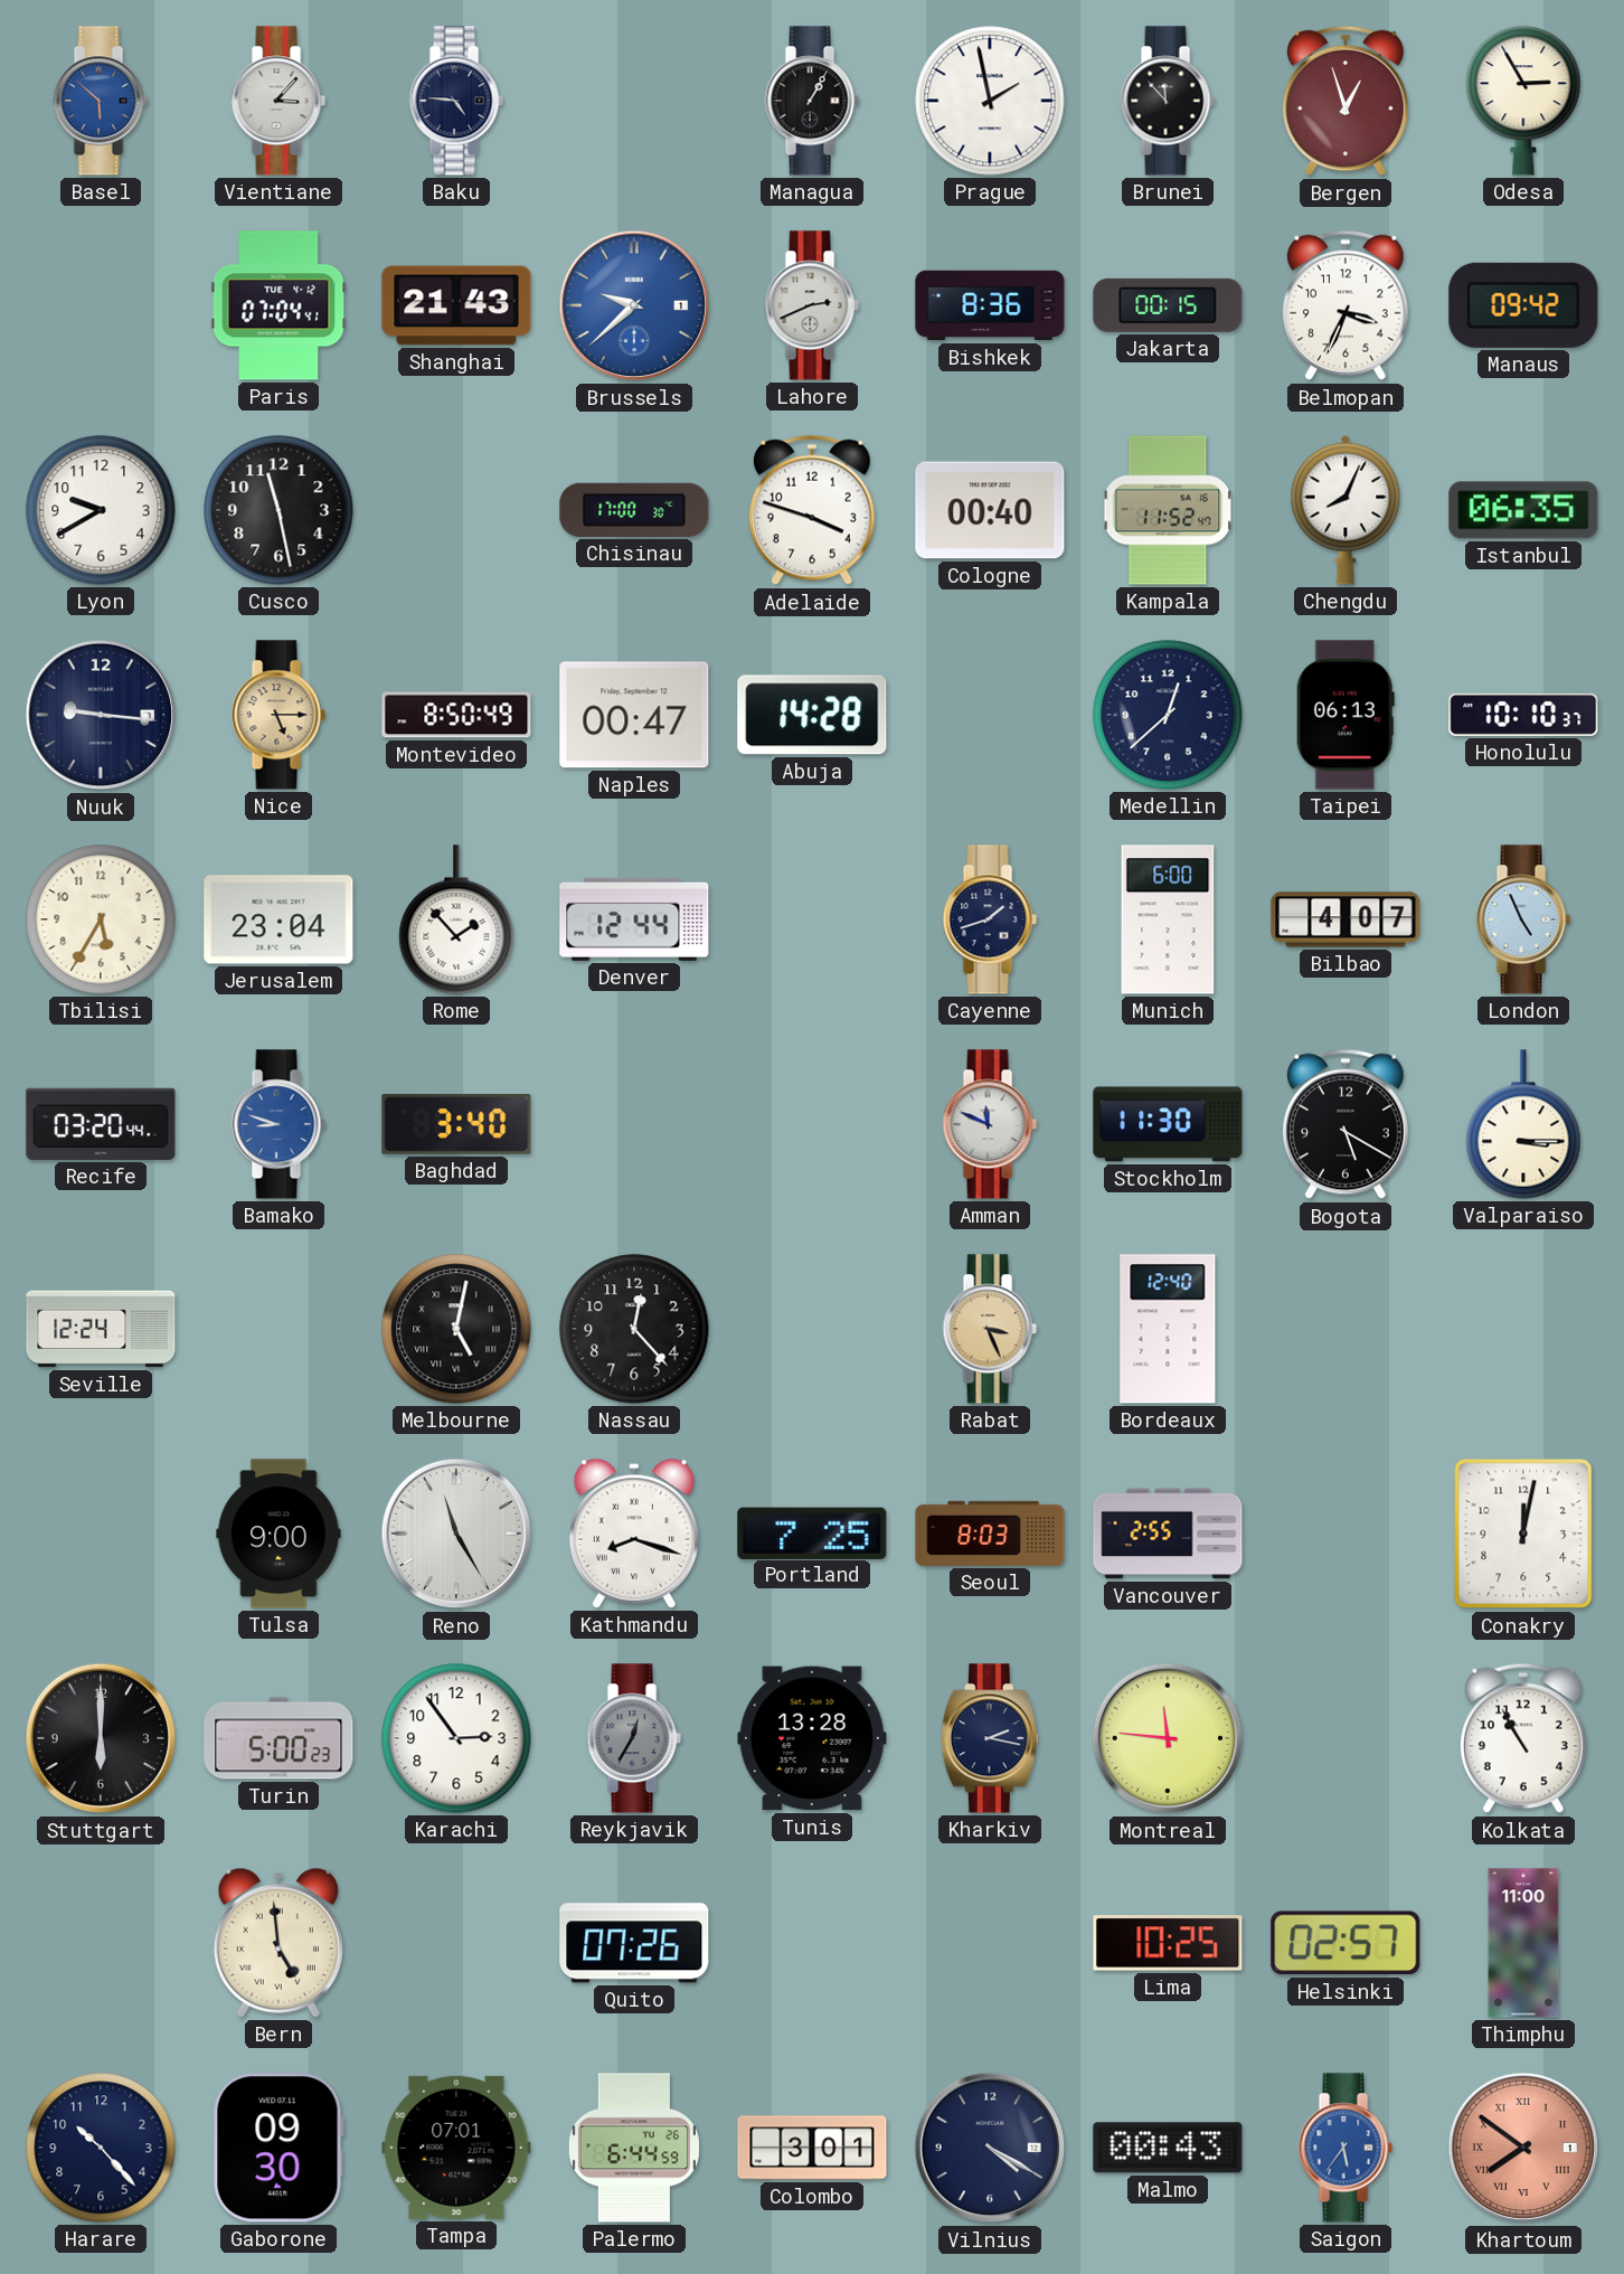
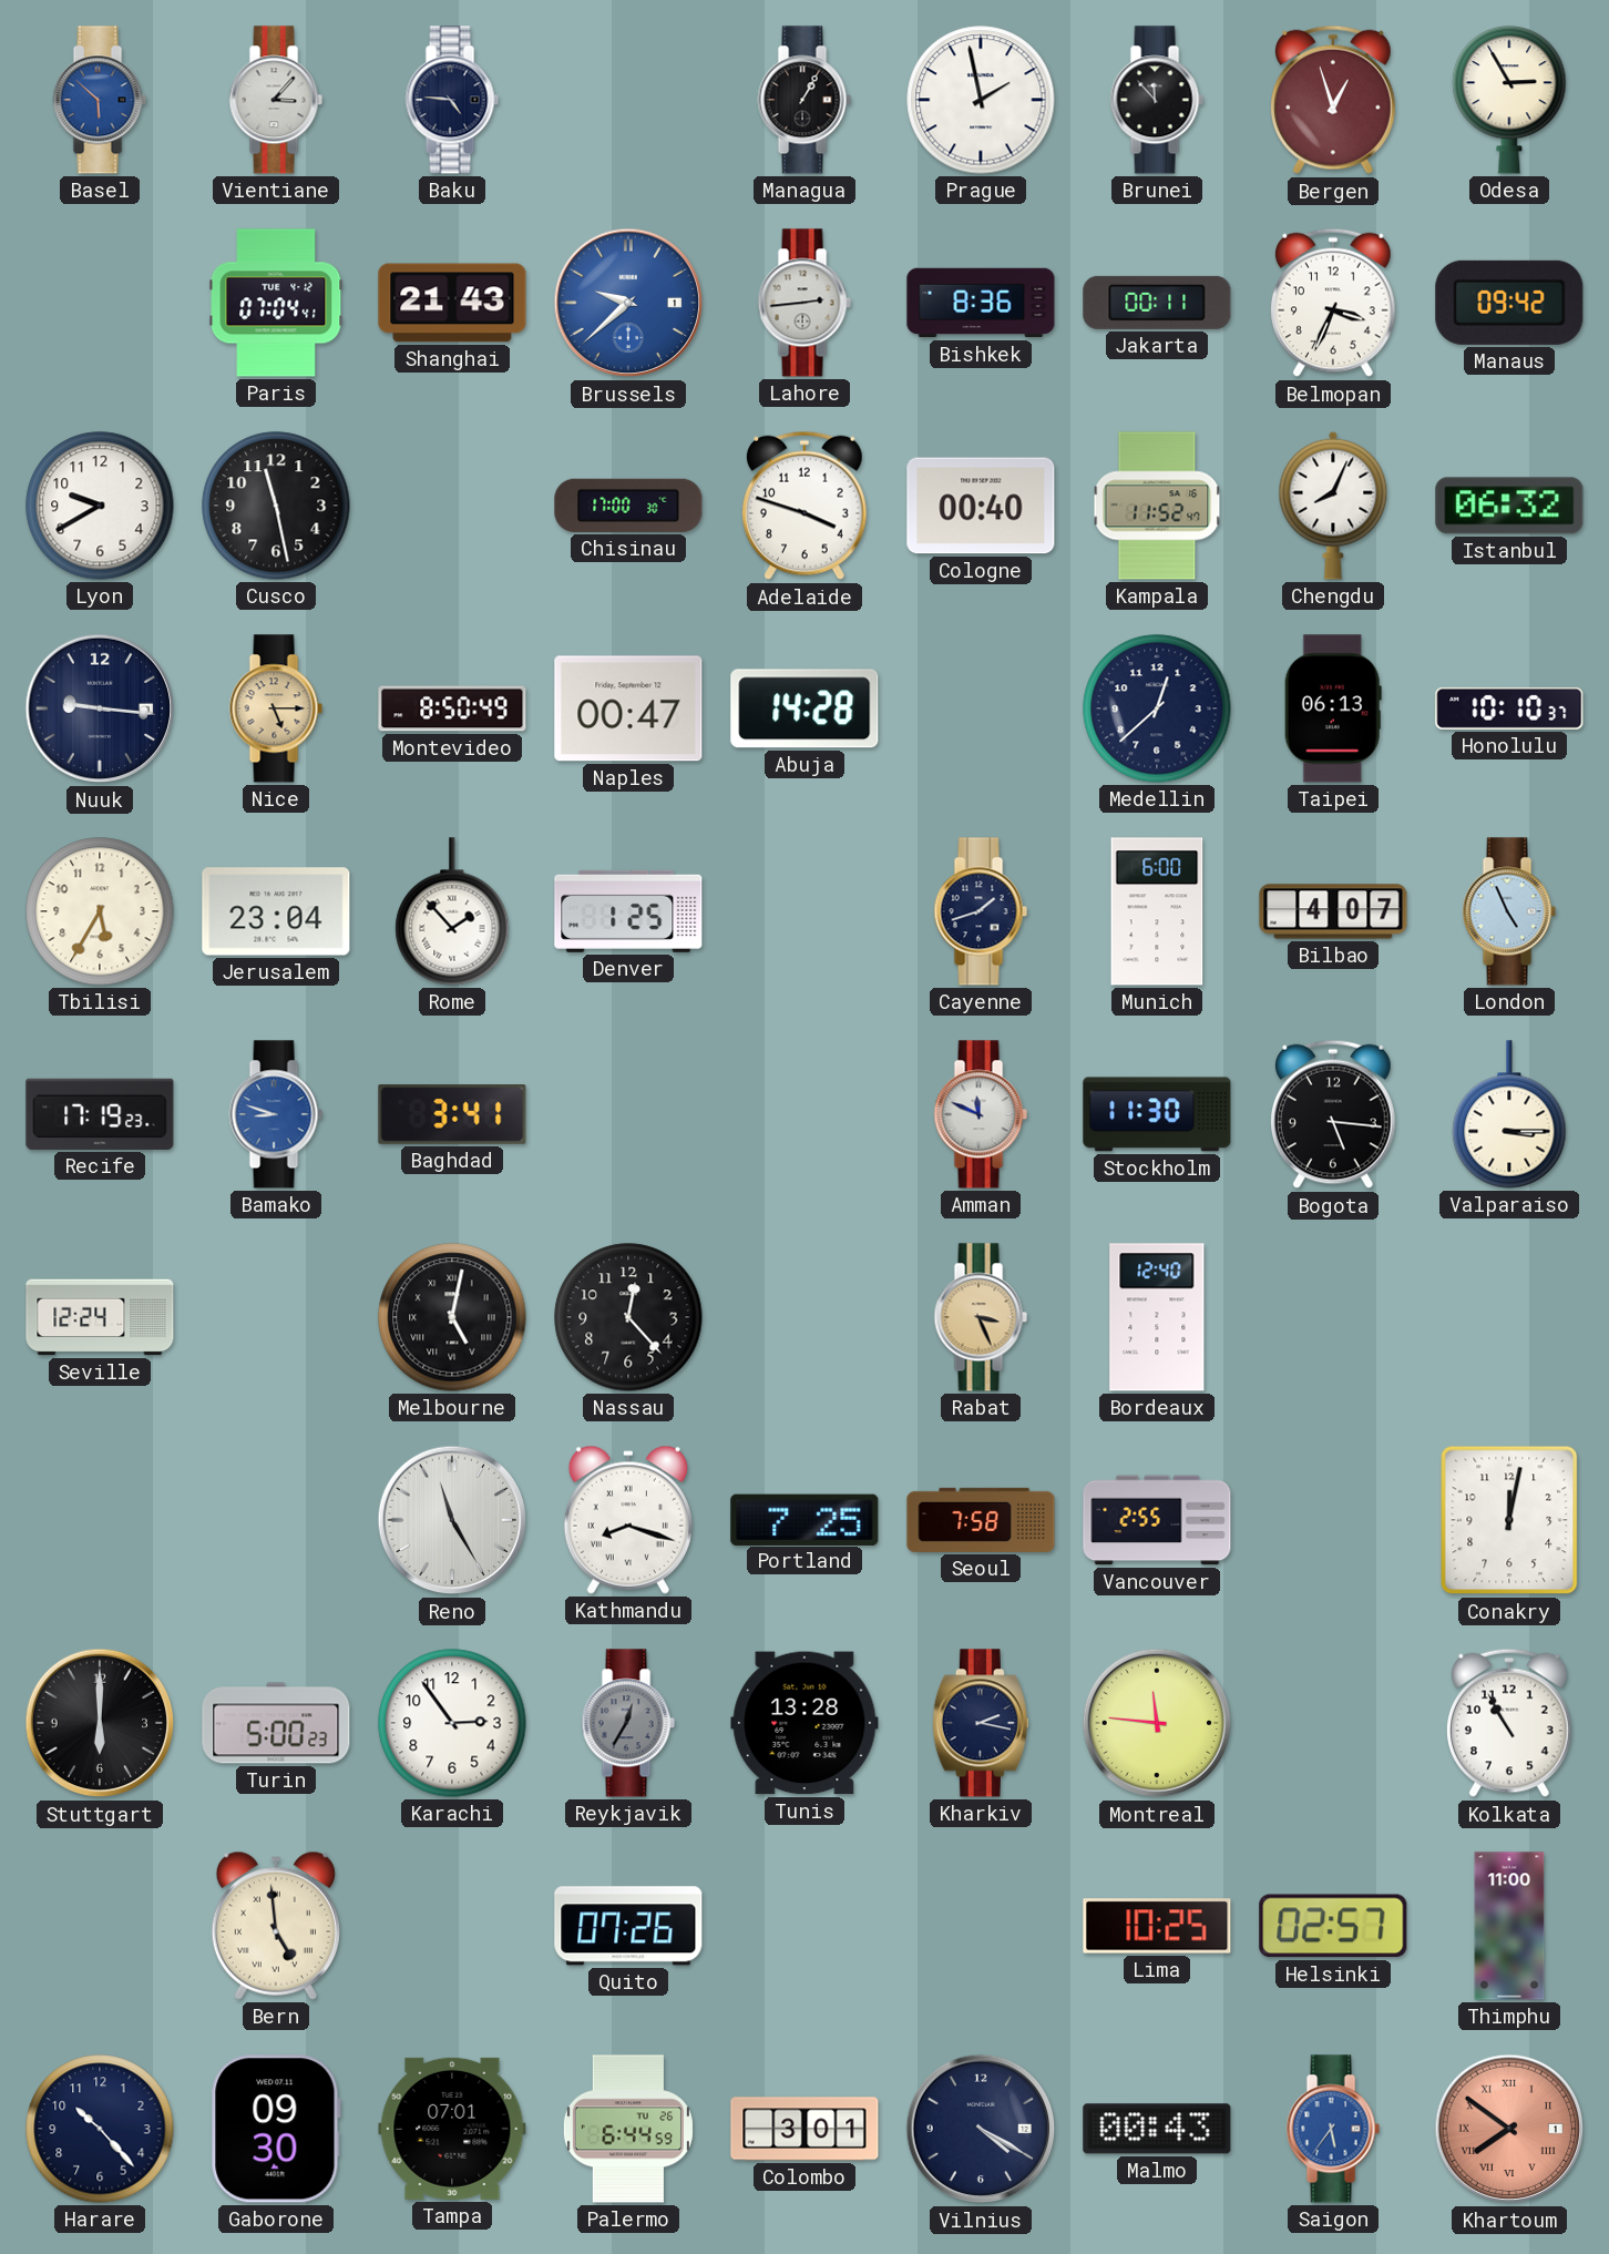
Lahore: 2:41 -> 2:44
Jakarta: 00:15 -> 00:11
Istanbul: 06:35 -> 06:32
Denver: 12:44 -> 1:25
Recife: 03:20 -> 17:19
Baghdad: 3:40 -> 3:41
Bogota: 5:20 -> 5:16
Tulsa: 9:00 -> none
Seoul: 8:03 -> 7:58
